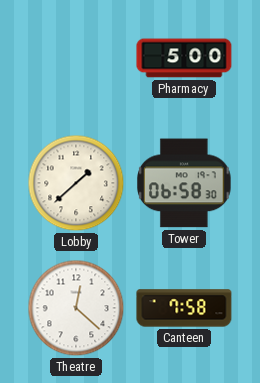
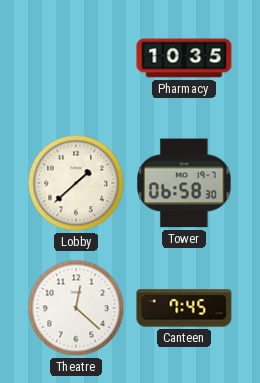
Pharmacy: 5:00 -> 10:35
Canteen: 7:58 -> 7:45
